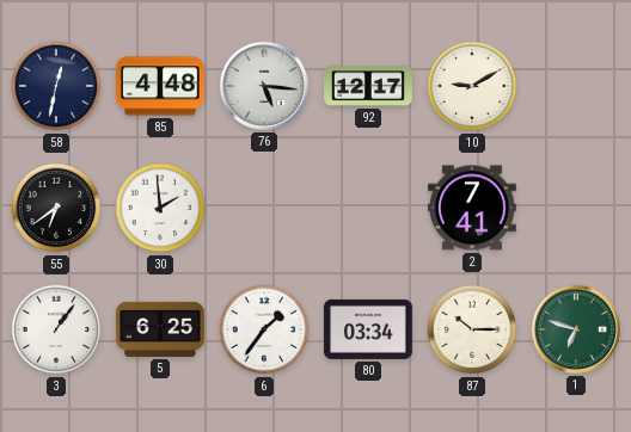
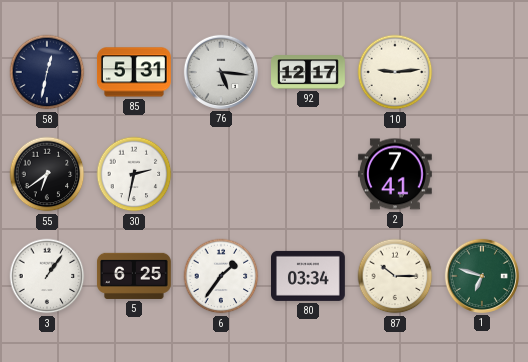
85: 4:48 -> 5:31
10: 9:10 -> 9:14
30: 1:59 -> 2:32
